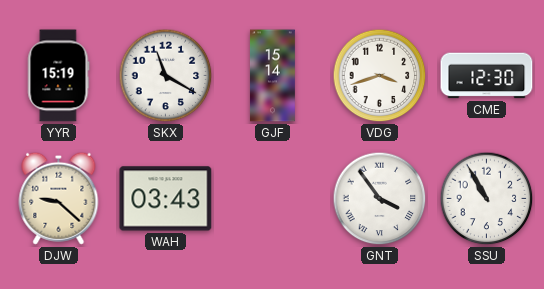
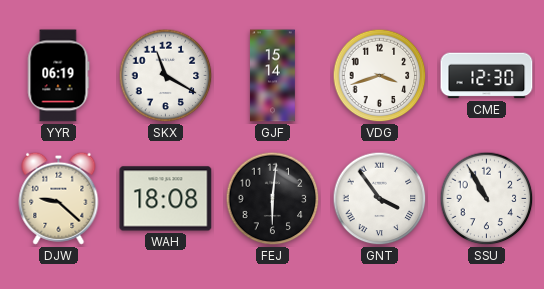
YYR: 15:19 -> 06:19
WAH: 03:43 -> 18:08
FEJ: none -> 6:01
